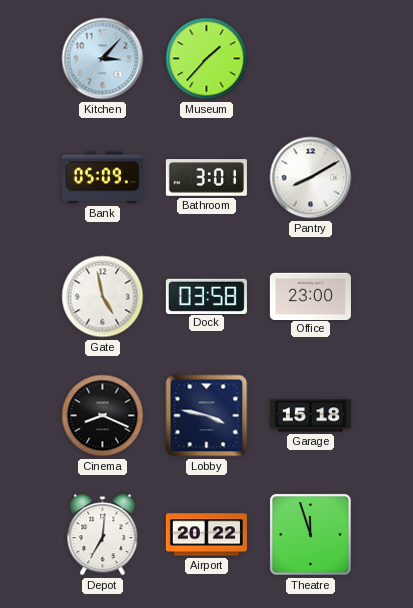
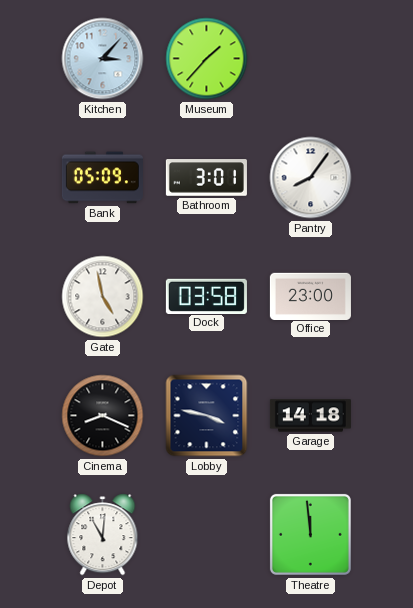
Pantry: 8:10 -> 8:06
Garage: 15:18 -> 14:18
Depot: 7:01 -> 11:01
Airport: 20:22 -> none
Theatre: 11:57 -> 11:59
